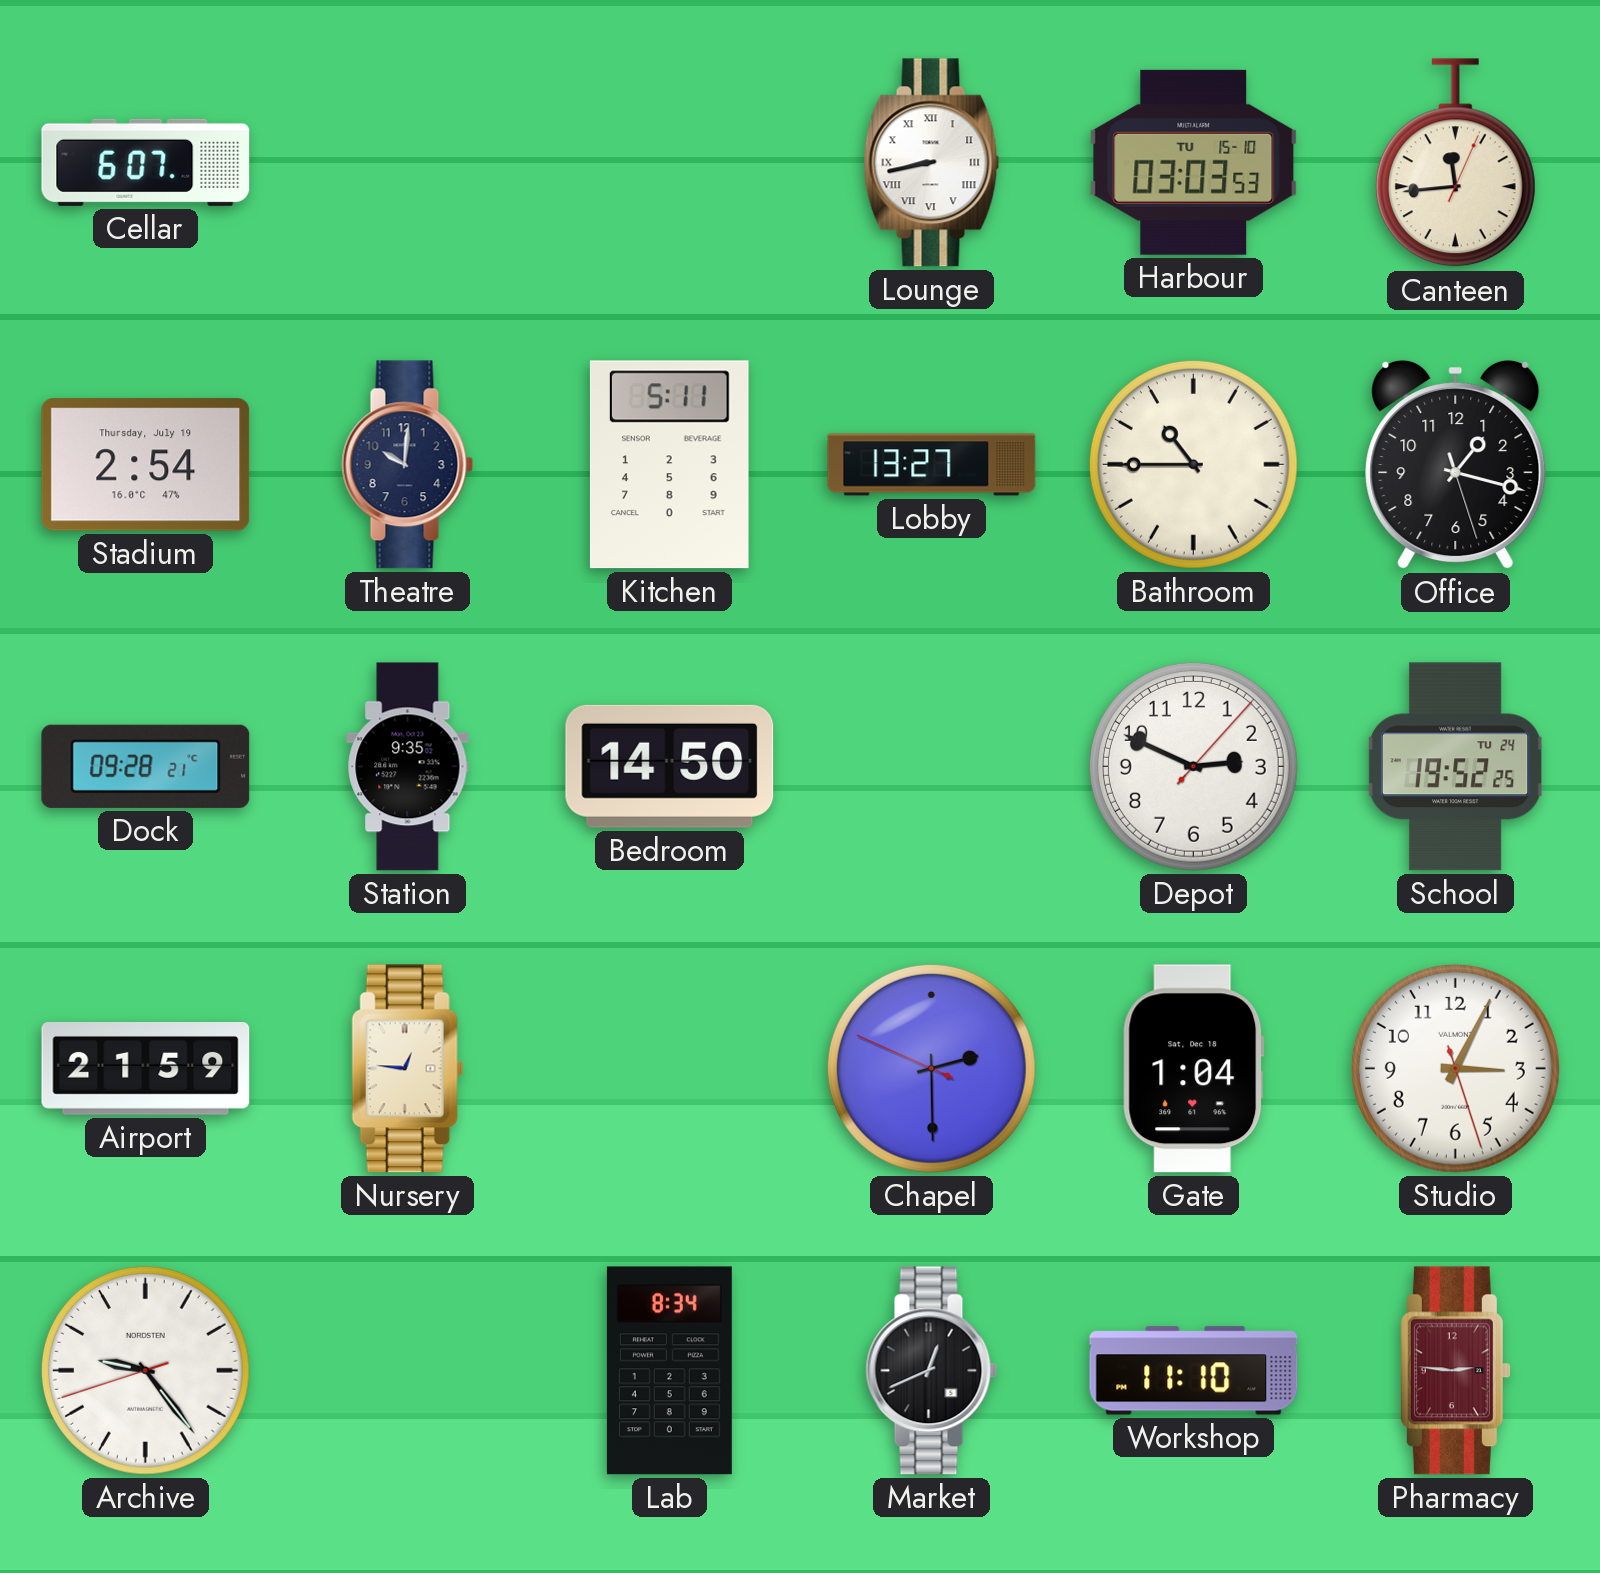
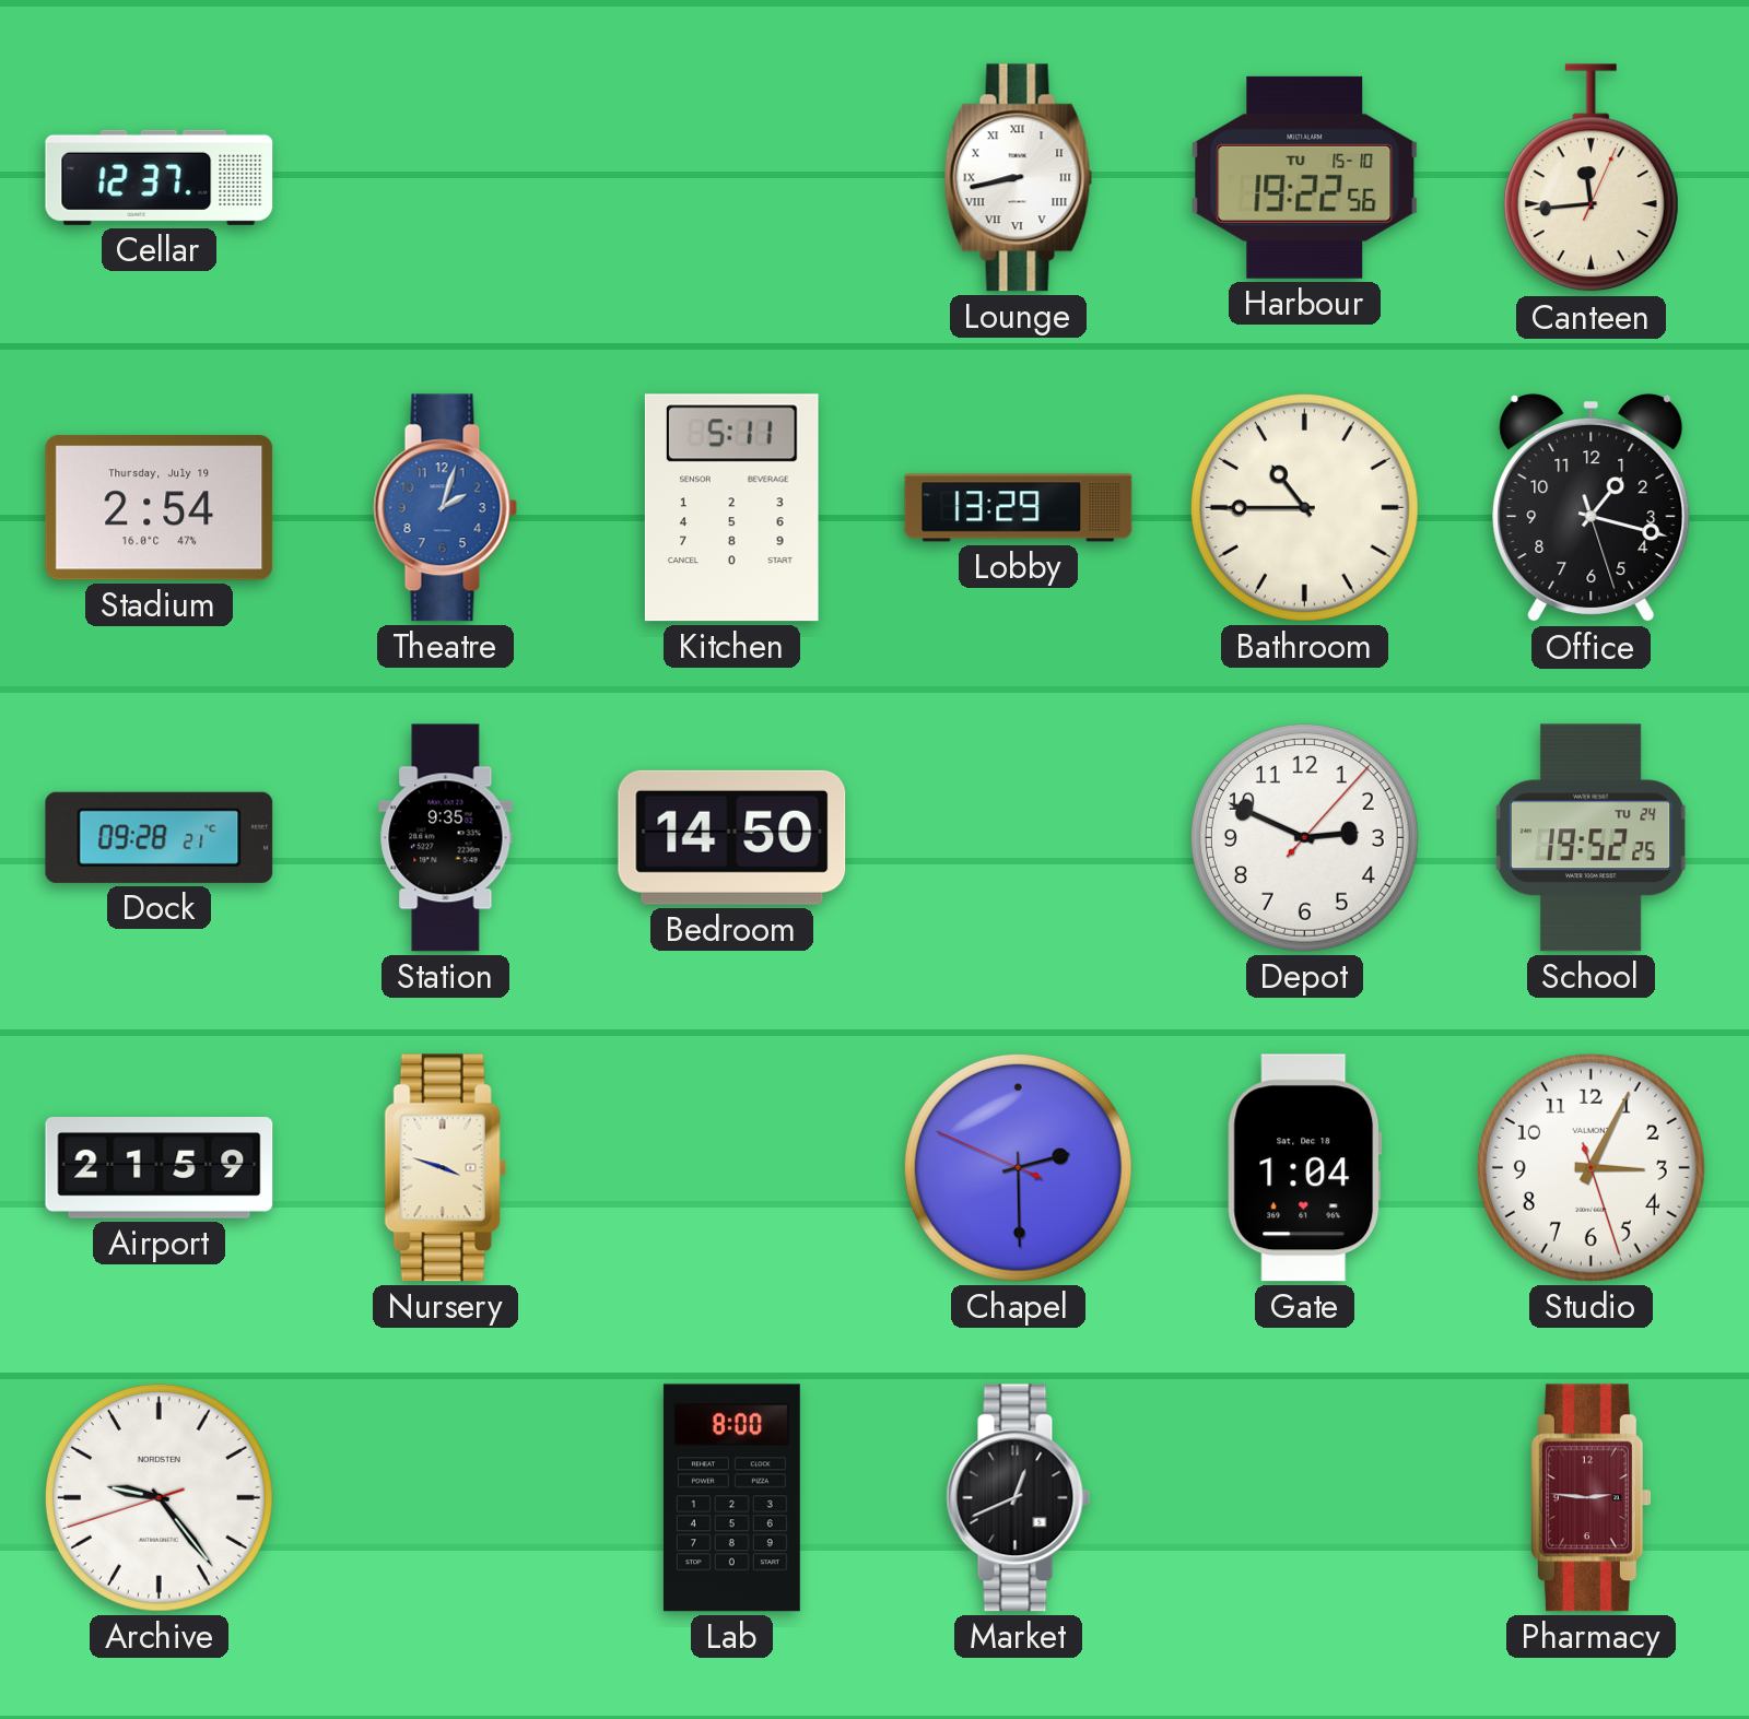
Cellar: 6:07 -> 12:37
Harbour: 03:03 -> 19:22
Theatre: 10:01 -> 2:03
Theatre dial: navy -> blue
Lobby: 13:27 -> 13:29
Nursery: 12:46 -> 3:48
Lab: 8:34 -> 8:00
Workshop: 11:10 -> none
